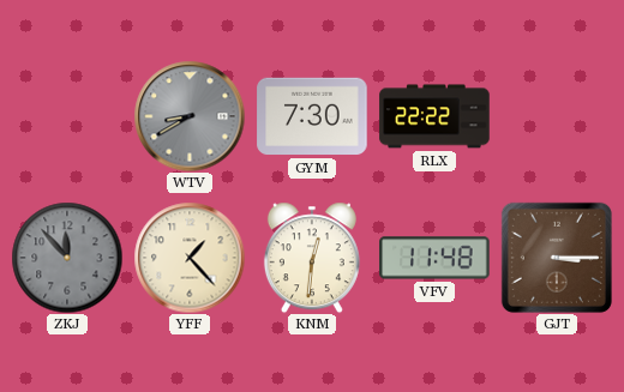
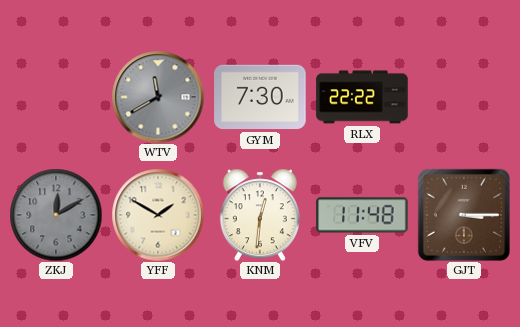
WTV: 8:40 -> 11:40
ZKJ: 11:53 -> 12:10
YFF: 1:23 -> 1:50
